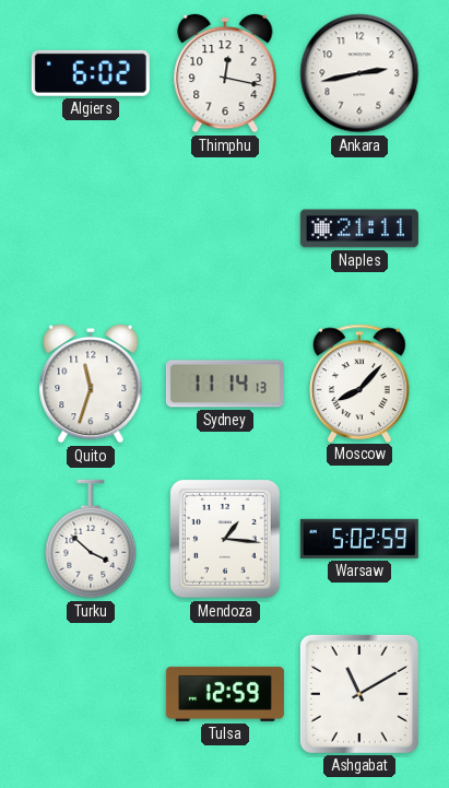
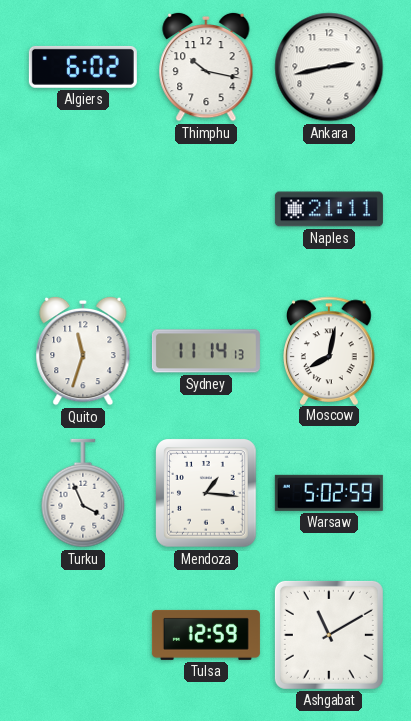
Thimphu: 12:17 -> 10:17
Moscow: 8:07 -> 8:02
Turku: 3:52 -> 3:56
